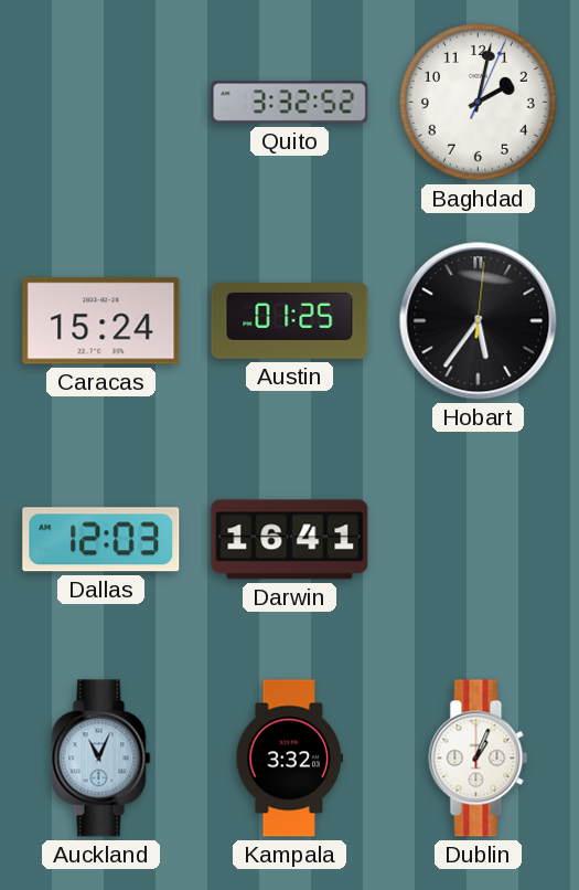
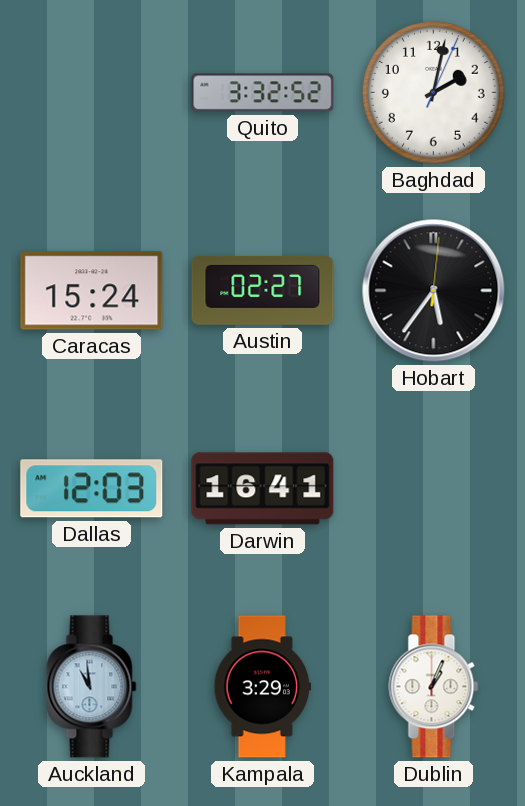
Austin: 01:25 -> 02:27
Auckland: 11:04 -> 10:59
Kampala: 3:32 -> 3:29
